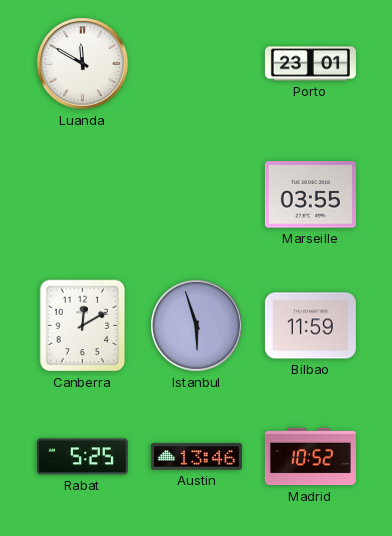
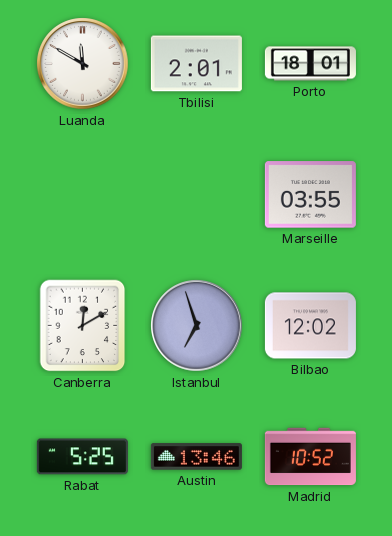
Tbilisi: none -> 2:01
Porto: 23:01 -> 18:01
Istanbul: 5:57 -> 6:57
Bilbao: 11:59 -> 12:02
